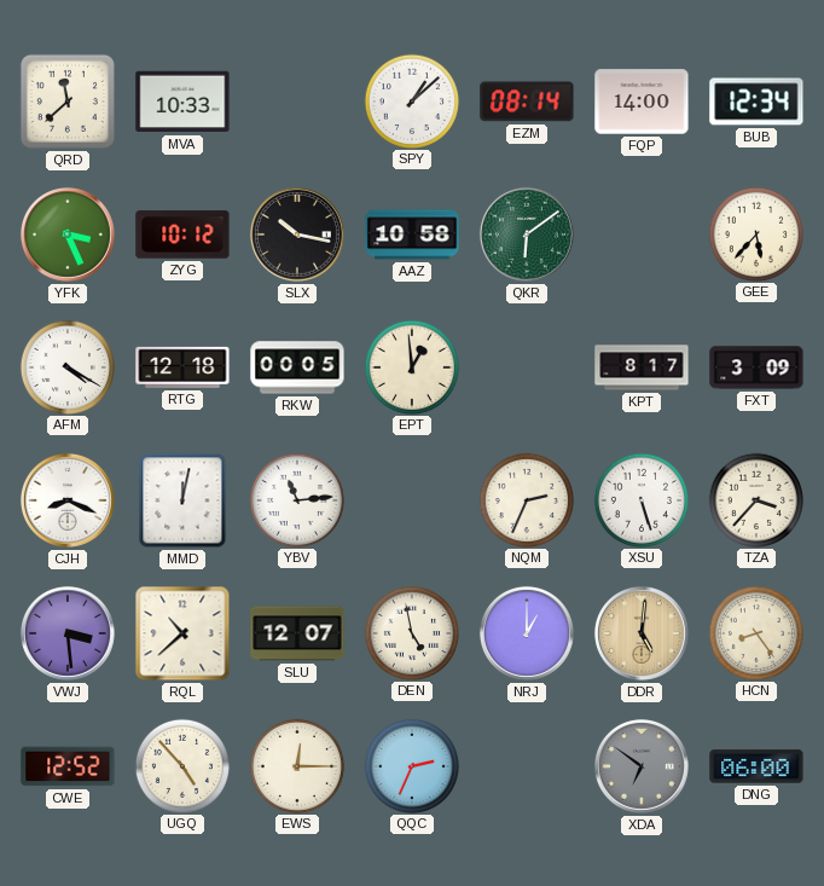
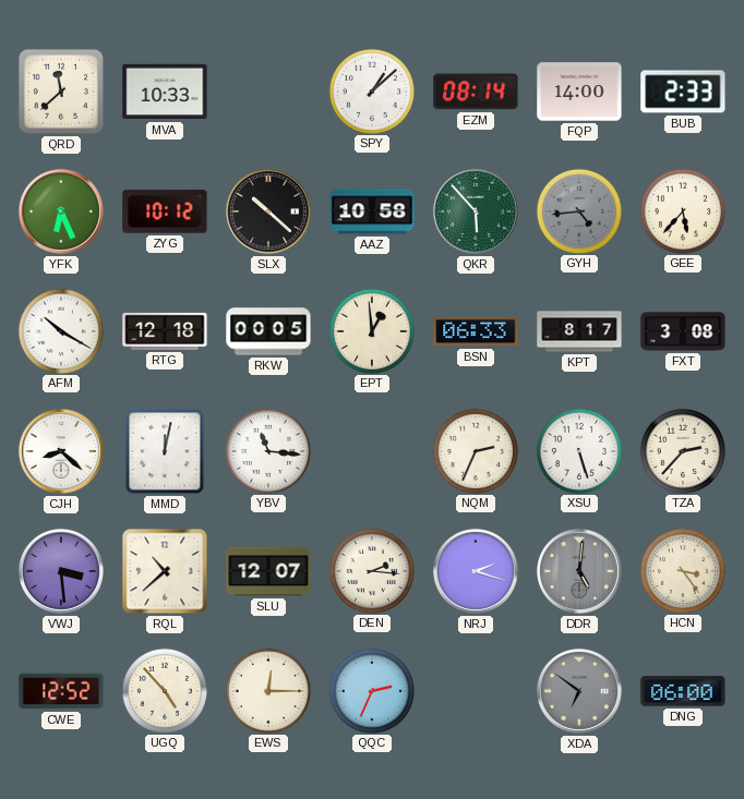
BUB: 12:34 -> 2:33
YFK: 3:26 -> 6:26
SLX: 10:17 -> 10:22
QKR: 6:09 -> 5:53
GYH: none -> 4:44
AFM: 4:20 -> 10:20
BSN: none -> 06:33
FXT: 3:09 -> 3:08
CJH: 8:19 -> 8:22
YBV: 11:14 -> 11:16
TZA: 3:37 -> 2:37
DEN: 4:58 -> 2:16
NRJ: 1:00 -> 2:18
DDR dial: champagne -> grey
HCN: 8:24 -> 3:24
